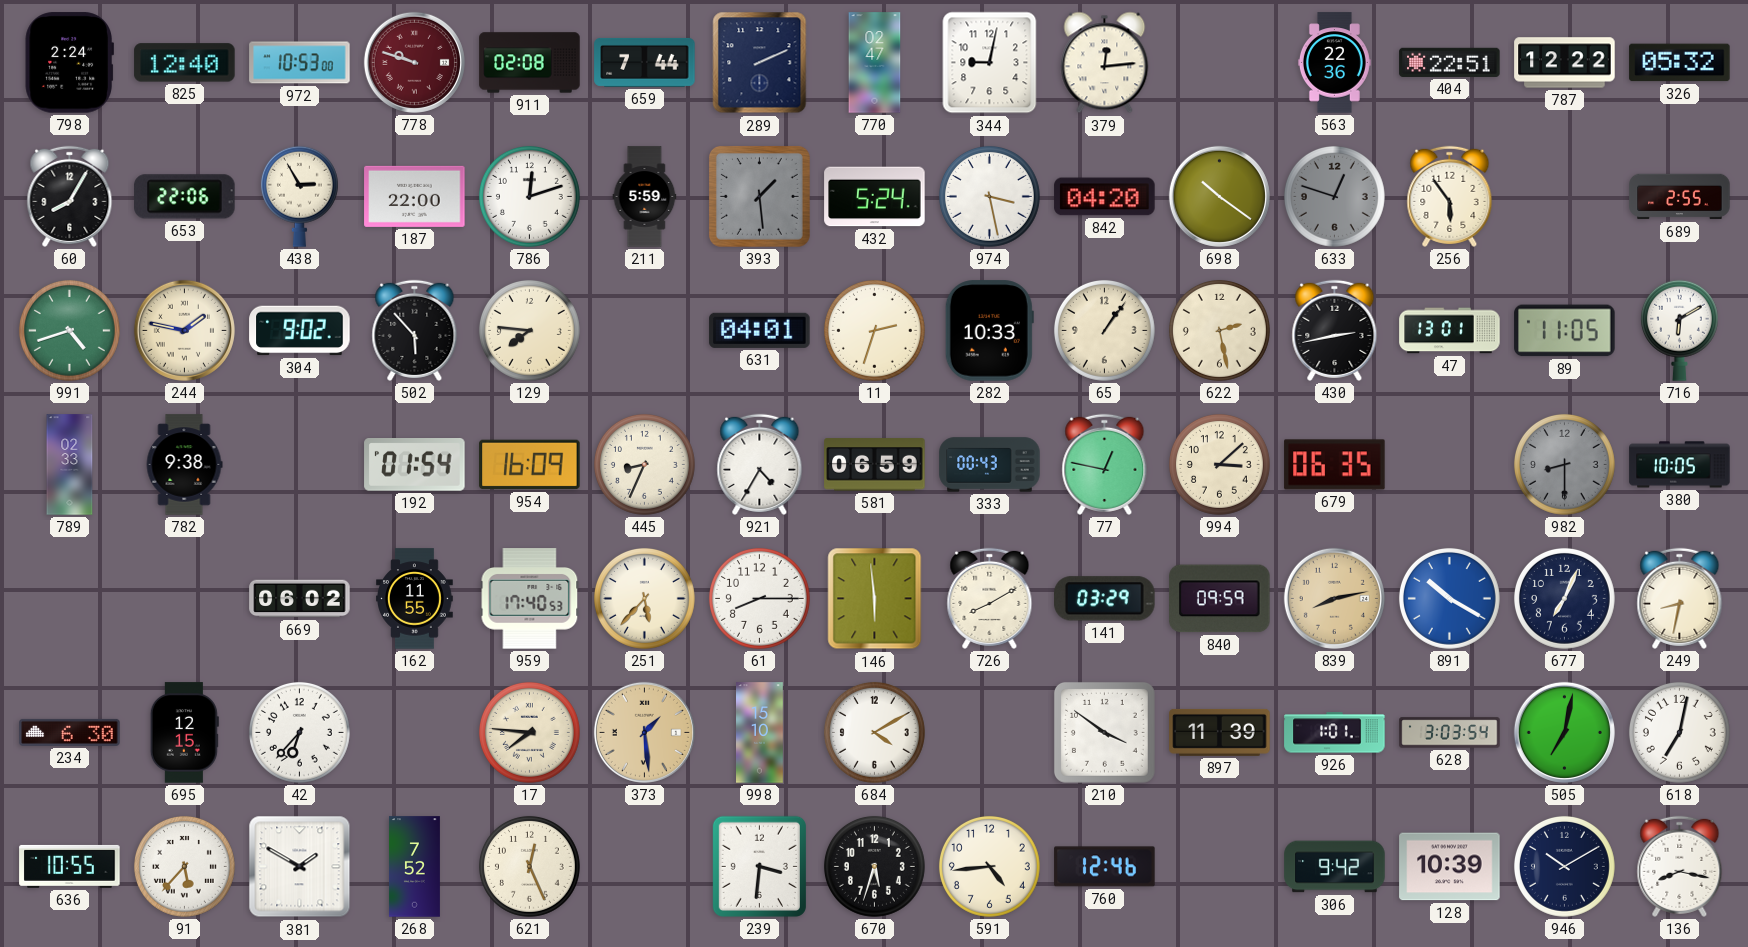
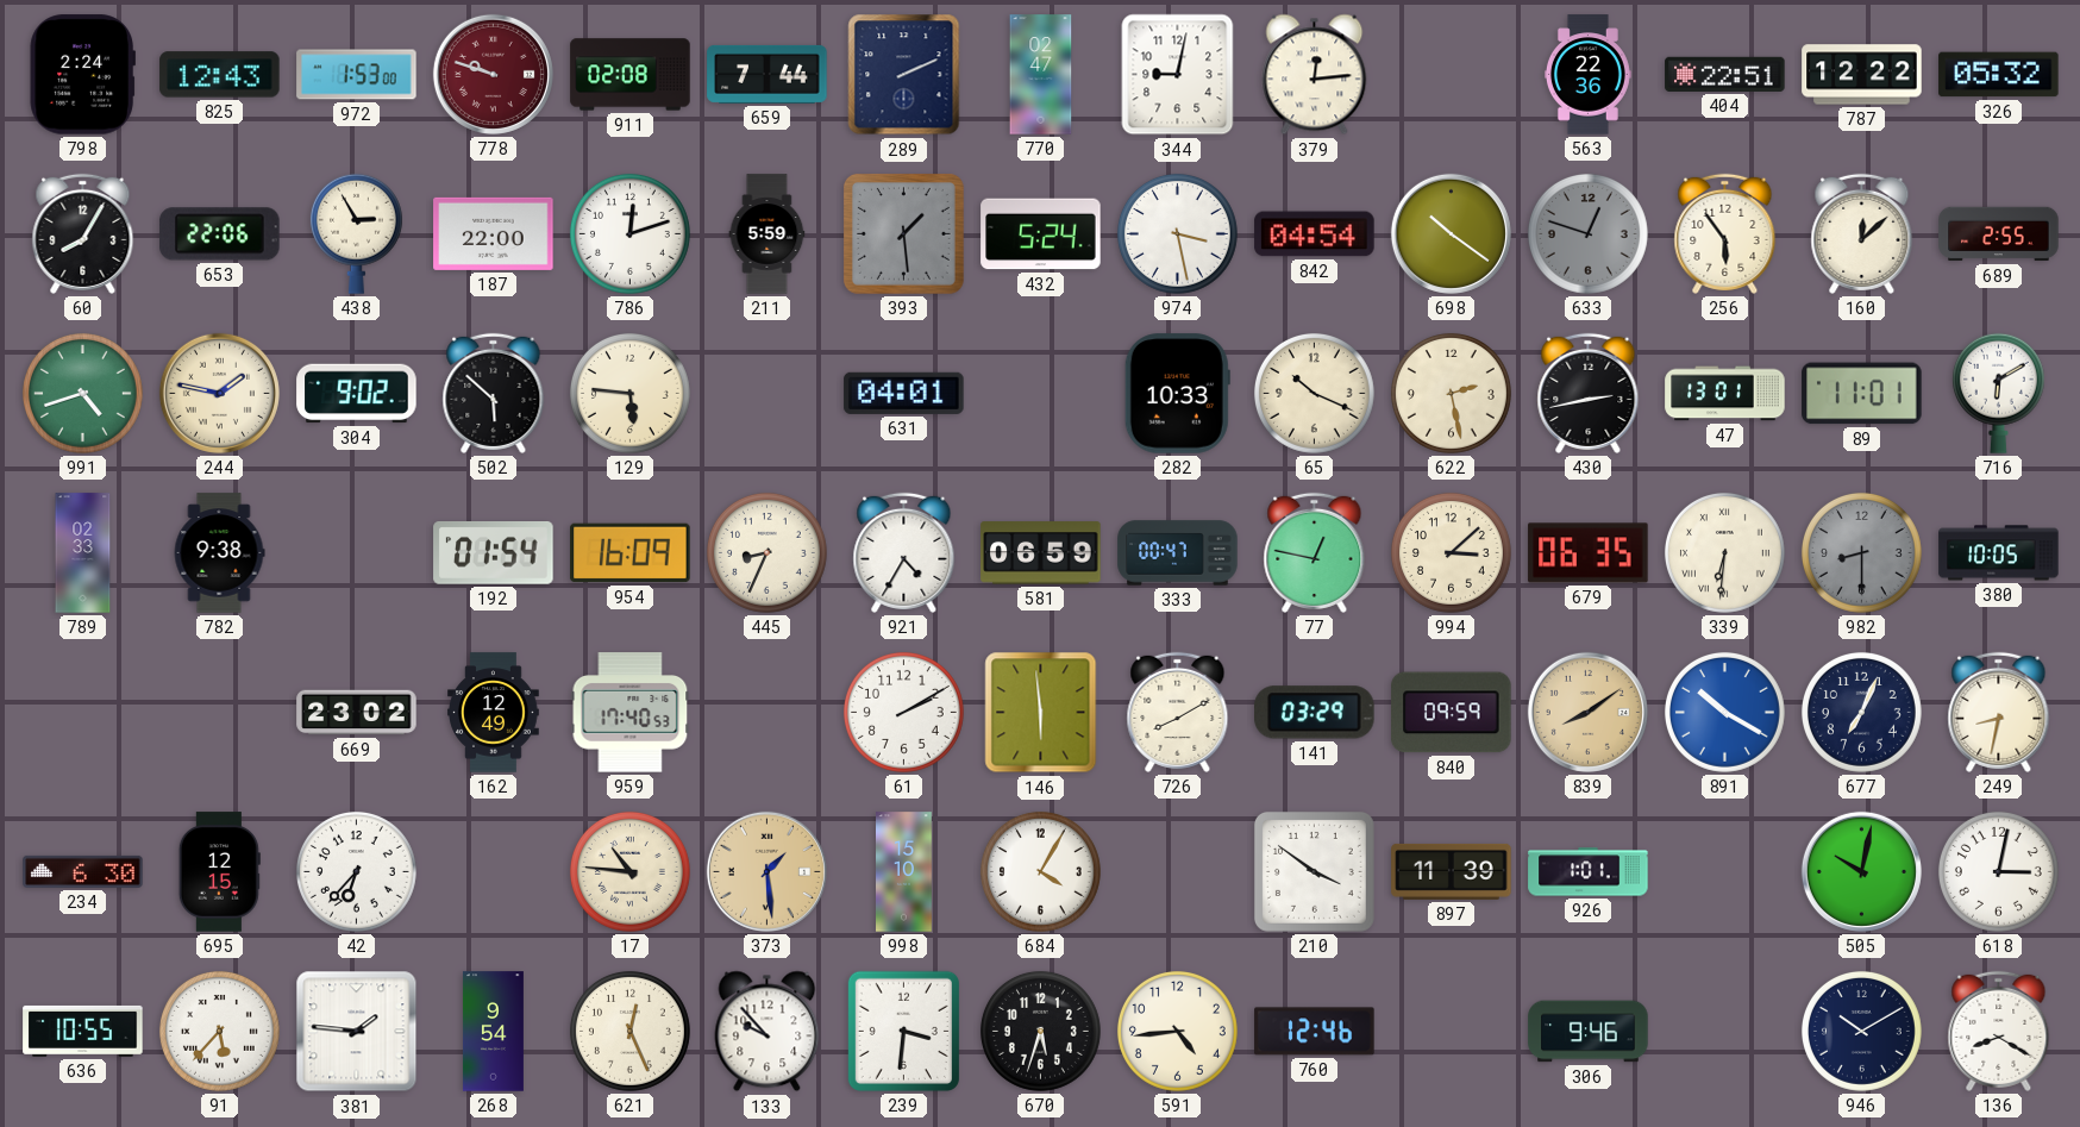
825: 12:40 -> 12:43
972: 10:53 -> 1:53
842: 04:20 -> 04:54
160: none -> 12:08
502: 5:53 -> 5:52
129: 7:46 -> 5:46
11: 2:33 -> none
65: 1:06 -> 10:19
89: 11:05 -> 11:01
333: 00:43 -> 00:47
339: none -> 6:31
669: 06:02 -> 23:02
162: 11:55 -> 12:49
251: 5:37 -> none
61: 8:15 -> 2:10
839: 8:13 -> 8:09
17: 7:46 -> 10:46
684: 4:10 -> 4:05
628: 3:03 -> none
505: 7:02 -> 10:02
618: 7:02 -> 3:02
381: 1:50 -> 1:46
268: 7:52 -> 9:54
133: none -> 9:53
306: 9:42 -> 9:46
128: 10:39 -> none
136: 8:17 -> 8:20
